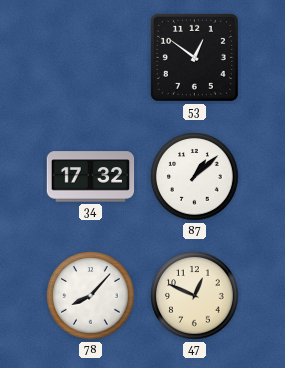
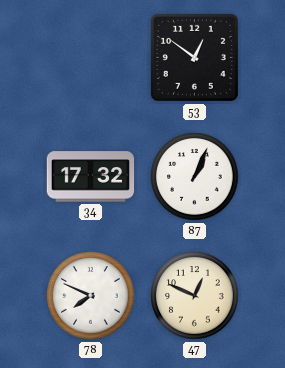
87: 1:08 -> 1:04
78: 8:07 -> 7:49
